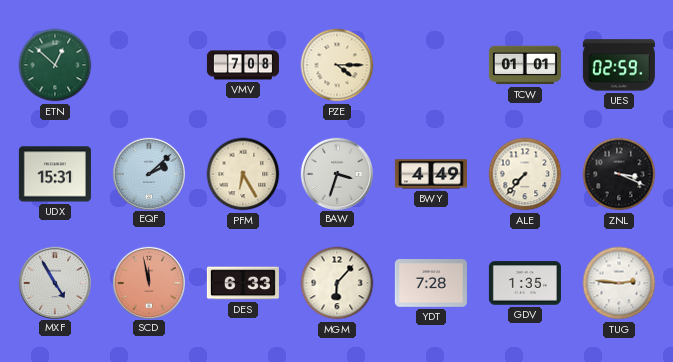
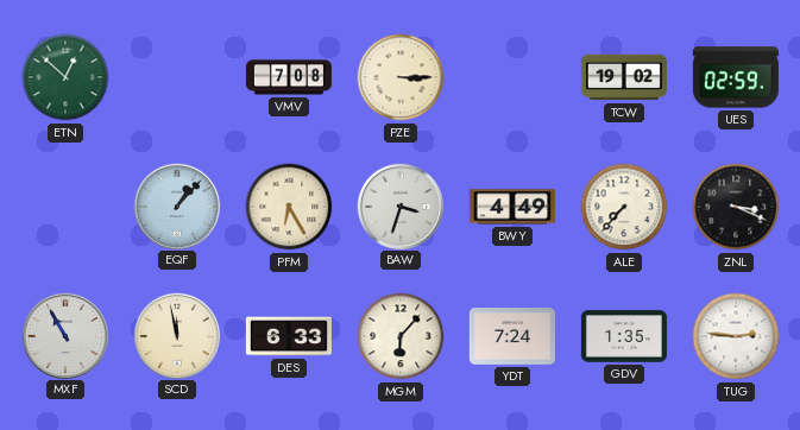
PZE: 4:15 -> 3:15
TCW: 01:01 -> 19:02
UDX: 15:31 -> none
EQF: 2:08 -> 1:07
MXF: 4:55 -> 10:55
SCD dial: salmon -> cream
YDT: 7:28 -> 7:24
